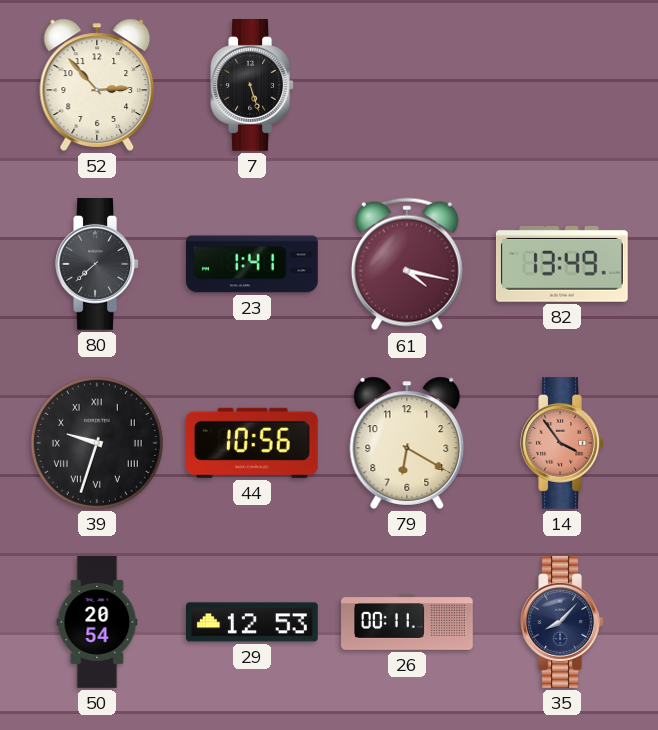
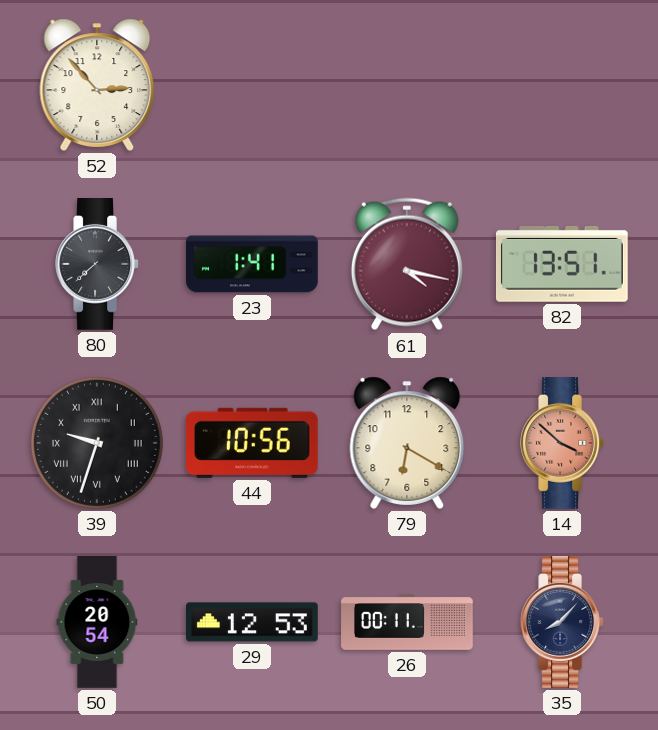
7: 5:27 -> none
82: 13:49 -> 13:51
14: 3:54 -> 3:52
